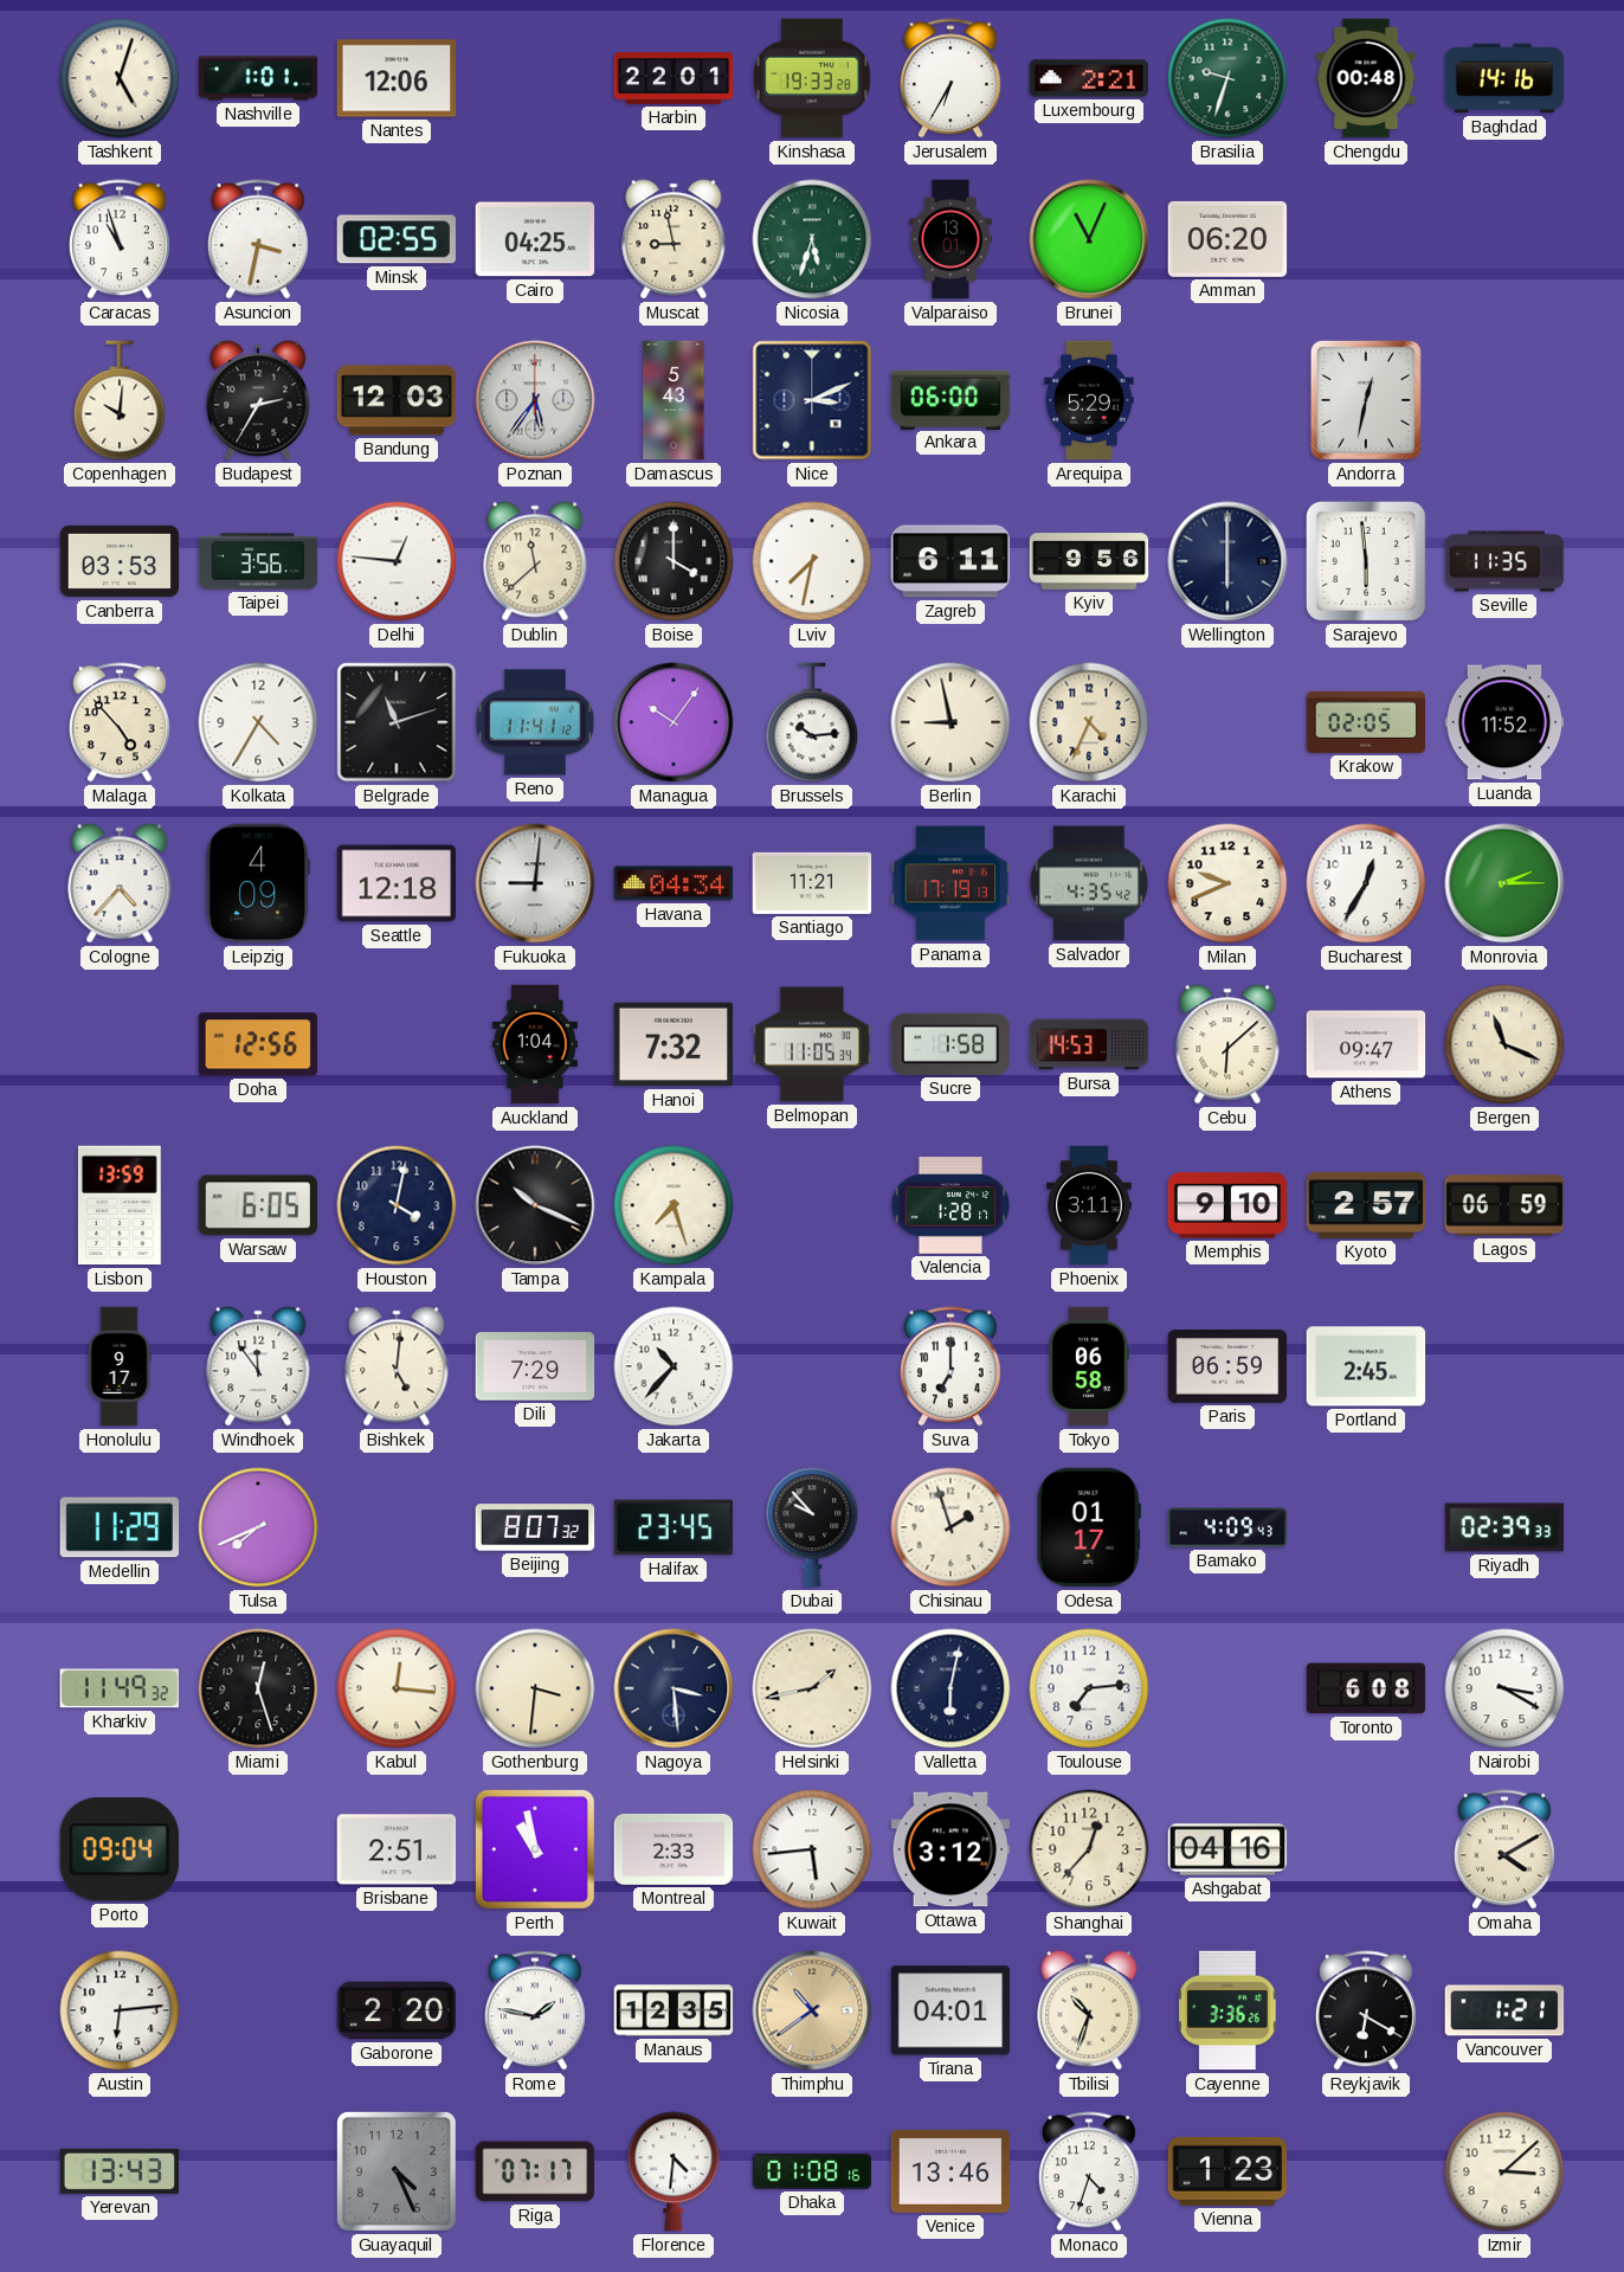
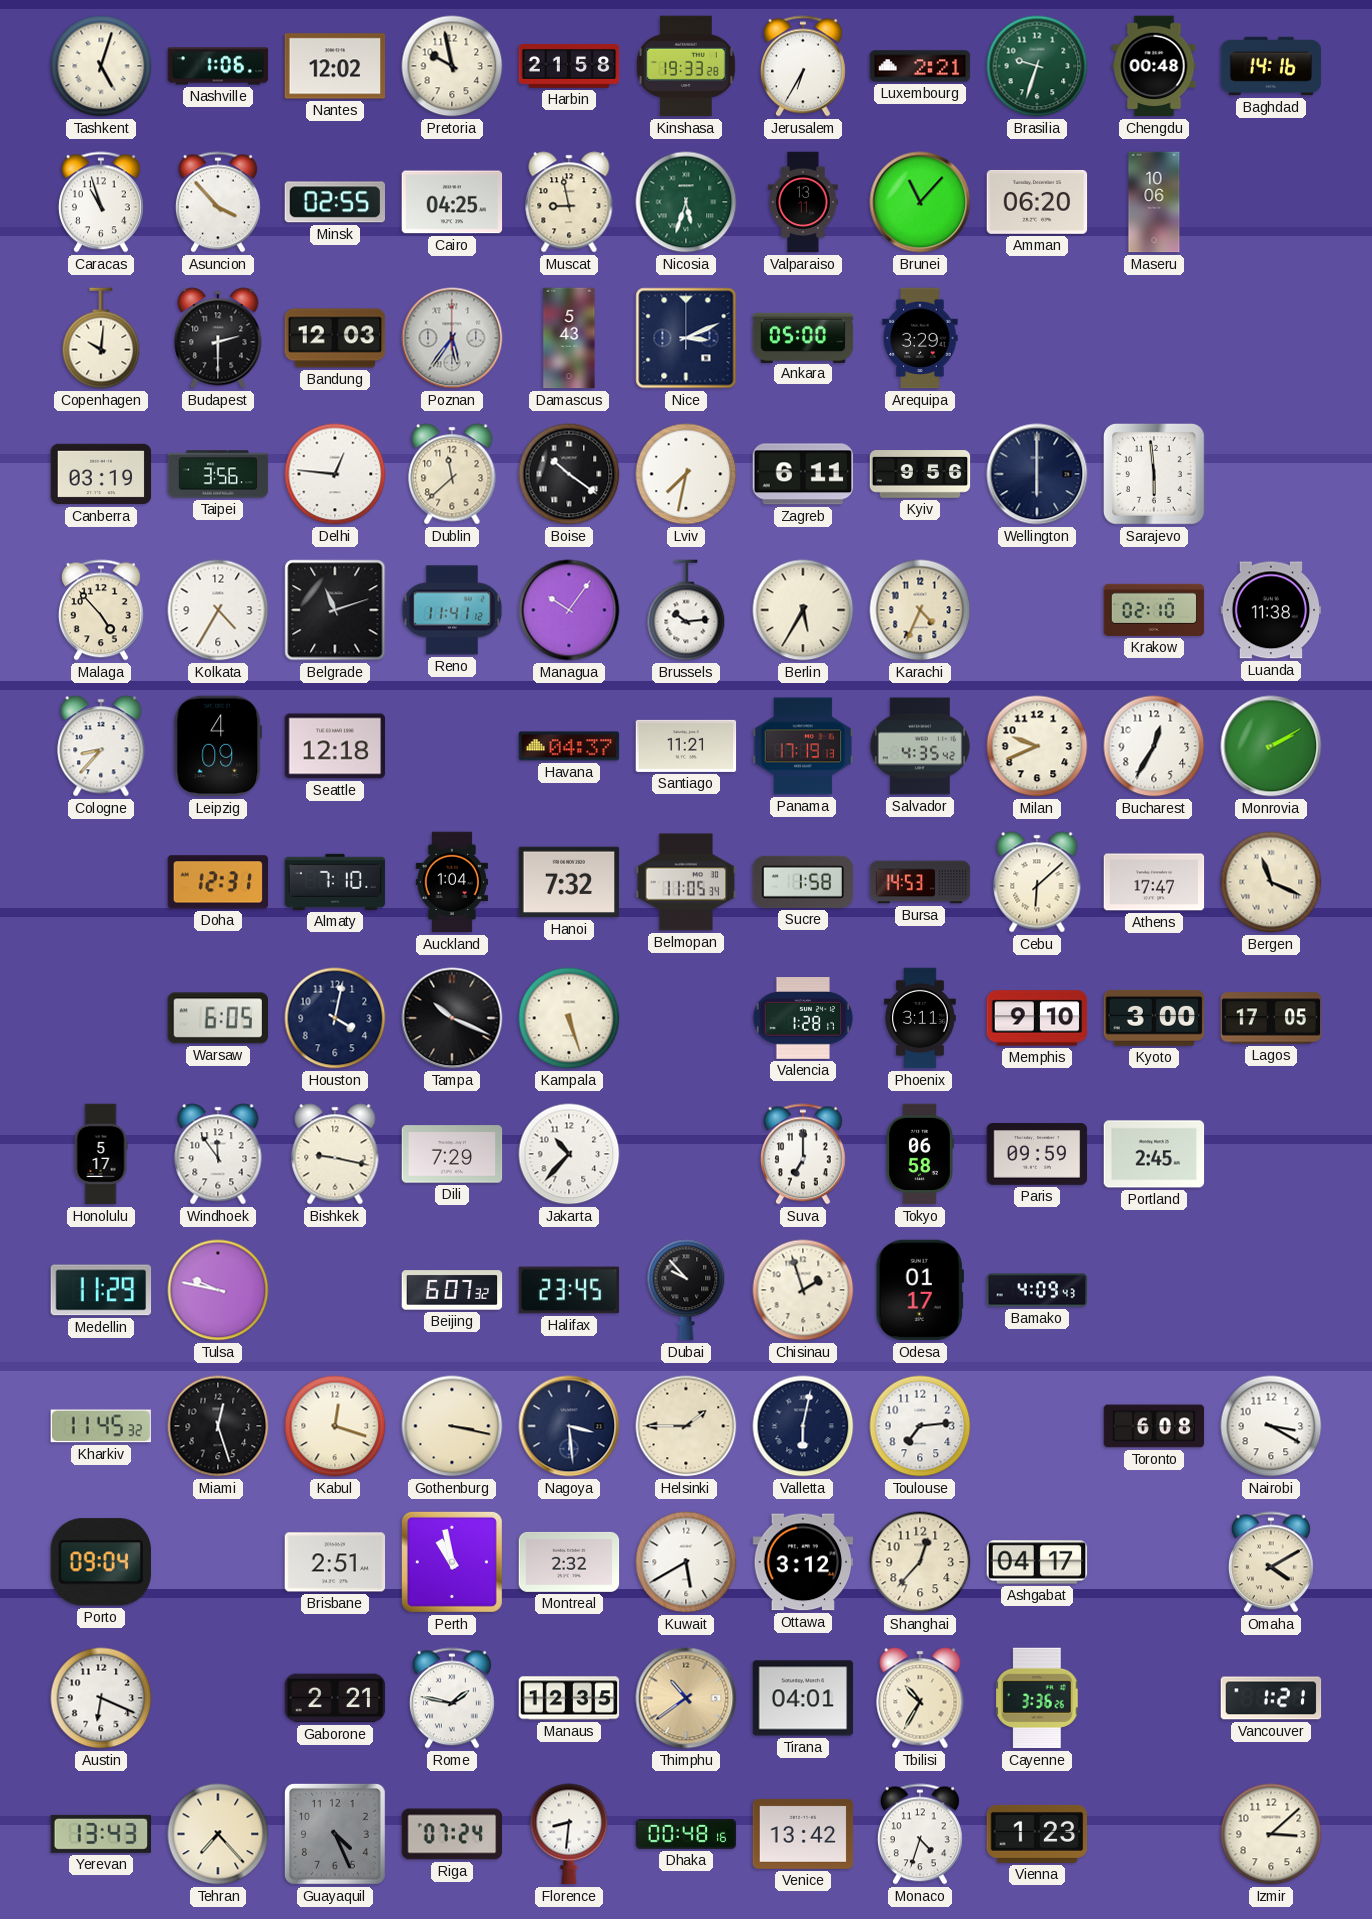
Nashville: 1:01 -> 1:06
Nantes: 12:06 -> 12:02
Pretoria: none -> 9:58
Harbin: 22:01 -> 21:58
Asuncion: 3:32 -> 3:53
Valparaiso: 13:01 -> 13:11
Brunei: 11:04 -> 11:07
Maseru: none -> 10:06
Budapest: 2:35 -> 2:30
Ankara: 06:00 -> 05:00
Arequipa: 5:29 -> 3:29
Andorra: 12:32 -> none
Canberra: 03:53 -> 03:19
Boise: 4:00 -> 10:21
Seville: 11:35 -> none
Berlin: 8:58 -> 5:35
Krakow: 02:05 -> 02:10
Luanda: 11:52 -> 11:38
Cologne: 4:37 -> 8:37
Fukuoka: 9:01 -> none
Havana: 04:34 -> 04:37
Monrovia: 2:15 -> 2:10
Doha: 12:56 -> 12:31
Almaty: none -> 7:10
Athens: 09:47 -> 17:47
Lisbon: 13:59 -> none
Kampala: 7:27 -> 5:27
Kyoto: 2:57 -> 3:00
Lagos: 06:59 -> 17:05
Honolulu: 9:17 -> 5:17
Bishkek: 5:01 -> 9:17
Paris: 06:59 -> 09:59
Tulsa: 7:41 -> 9:47
Beijing: 8:07 -> 6:07
Riyadh: 02:39 -> none
Kharkiv: 11:49 -> 11:45
Kabul: 12:16 -> 12:18
Gothenburg: 3:31 -> 3:17
Helsinki: 1:43 -> 1:45
Montreal: 2:33 -> 2:32
Kuwait: 5:44 -> 5:40
Ashgabat: 04:16 -> 04:17
Austin: 6:14 -> 6:19
Gaborone: 2:20 -> 2:21
Tbilisi: 10:33 -> 10:35
Reykjavik: 6:20 -> none
Tehran: none -> 7:23
Riga: 07:17 -> 07:24
Florence: 4:31 -> 8:31
Dhaka: 01:08 -> 00:48
Venice: 13:46 -> 13:42
